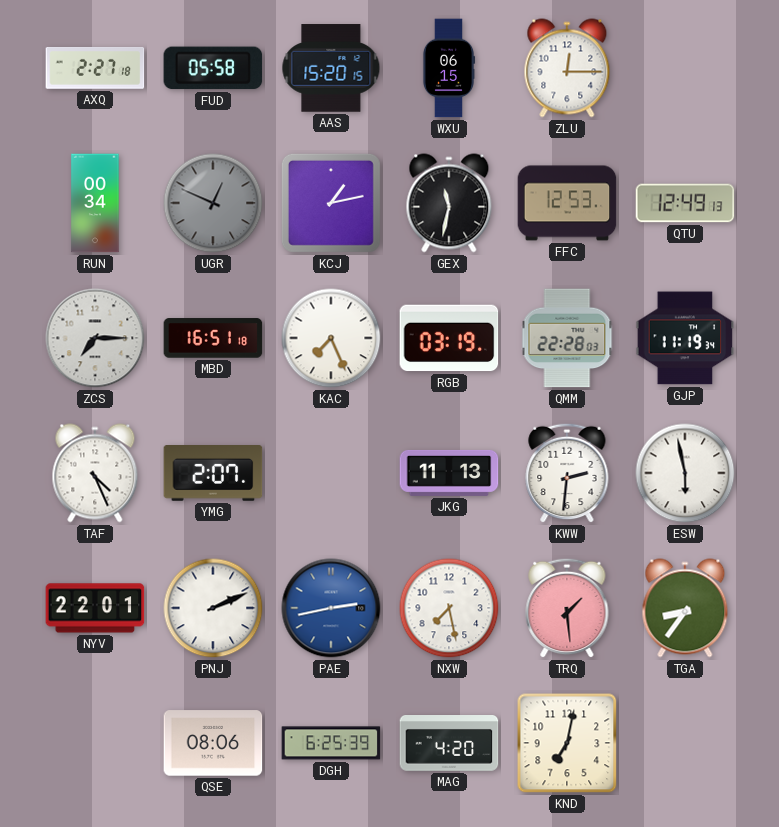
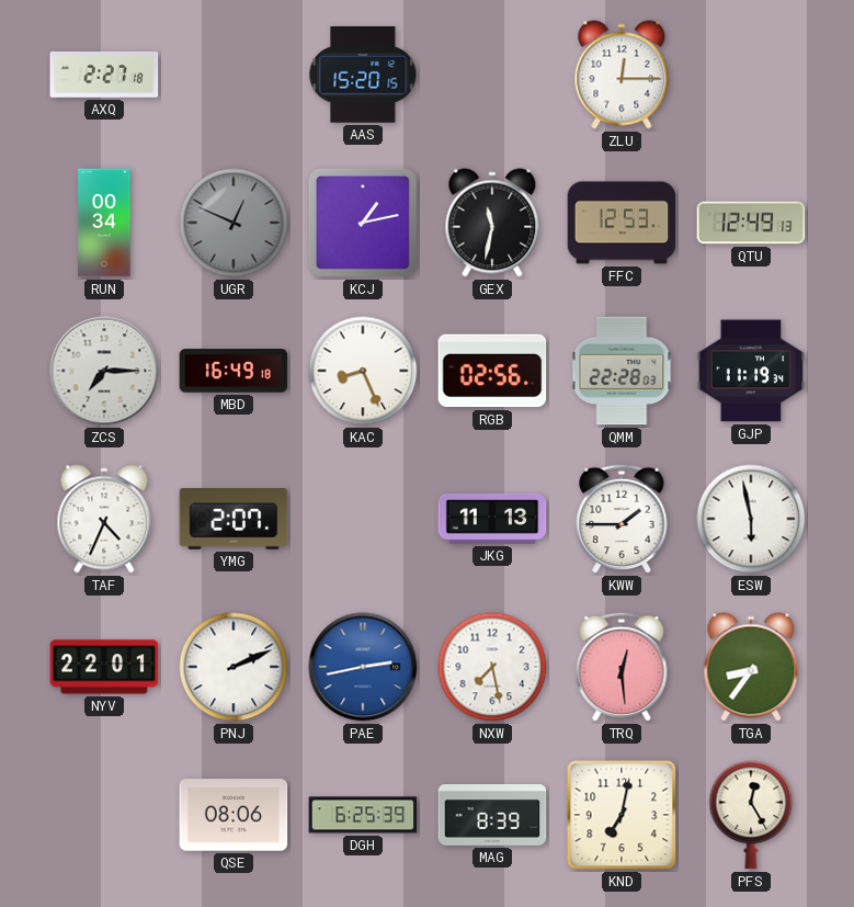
FUD: 05:58 -> none
WXU: 06:15 -> none
MBD: 16:51 -> 16:49
KAC: 7:26 -> 8:26
RGB: 03:19 -> 02:56
TAF: 4:26 -> 4:34
KWW: 2:31 -> 1:45
TRQ: 1:29 -> 12:29
MAG: 4:20 -> 8:39
PFS: none -> 12:25
